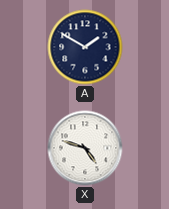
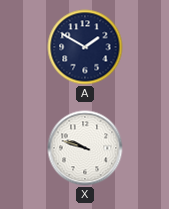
X: 4:48 -> 9:48
